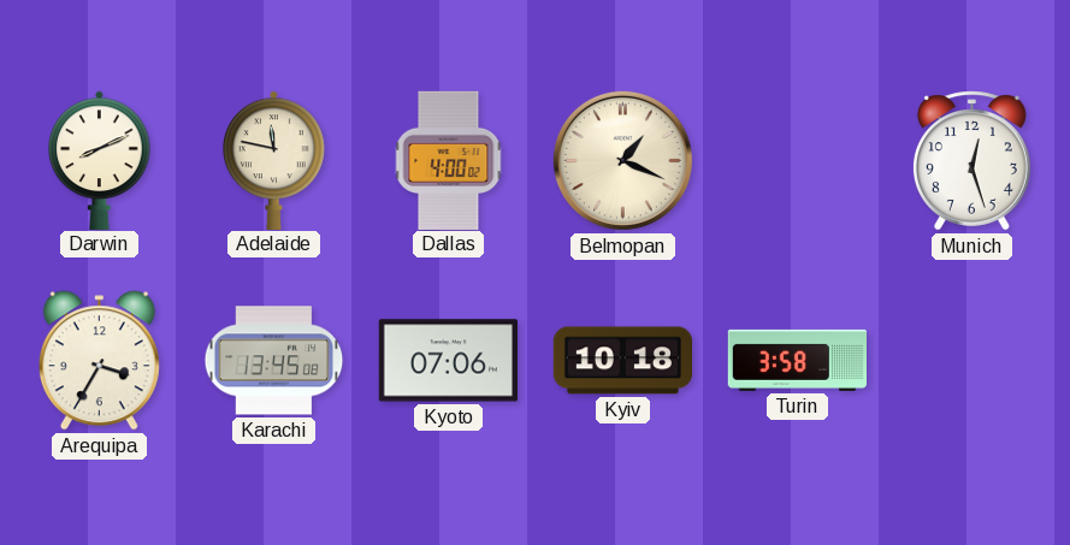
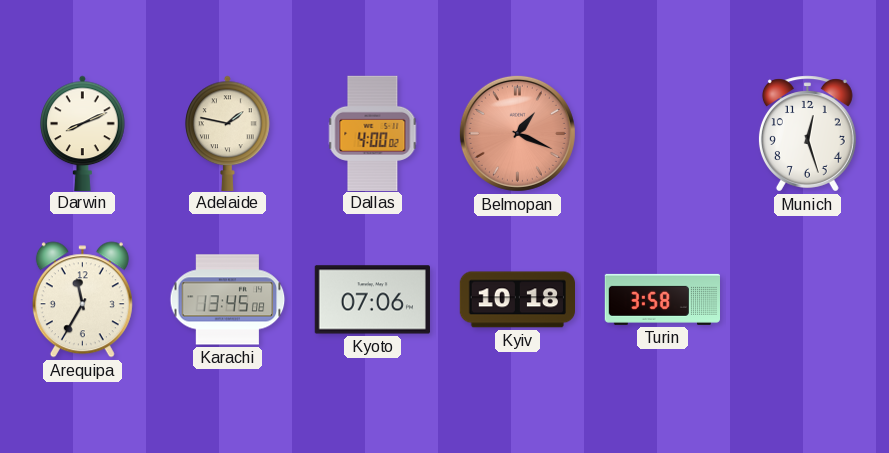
Adelaide: 11:47 -> 1:47
Belmopan dial: cream -> salmon
Arequipa: 3:35 -> 11:35
